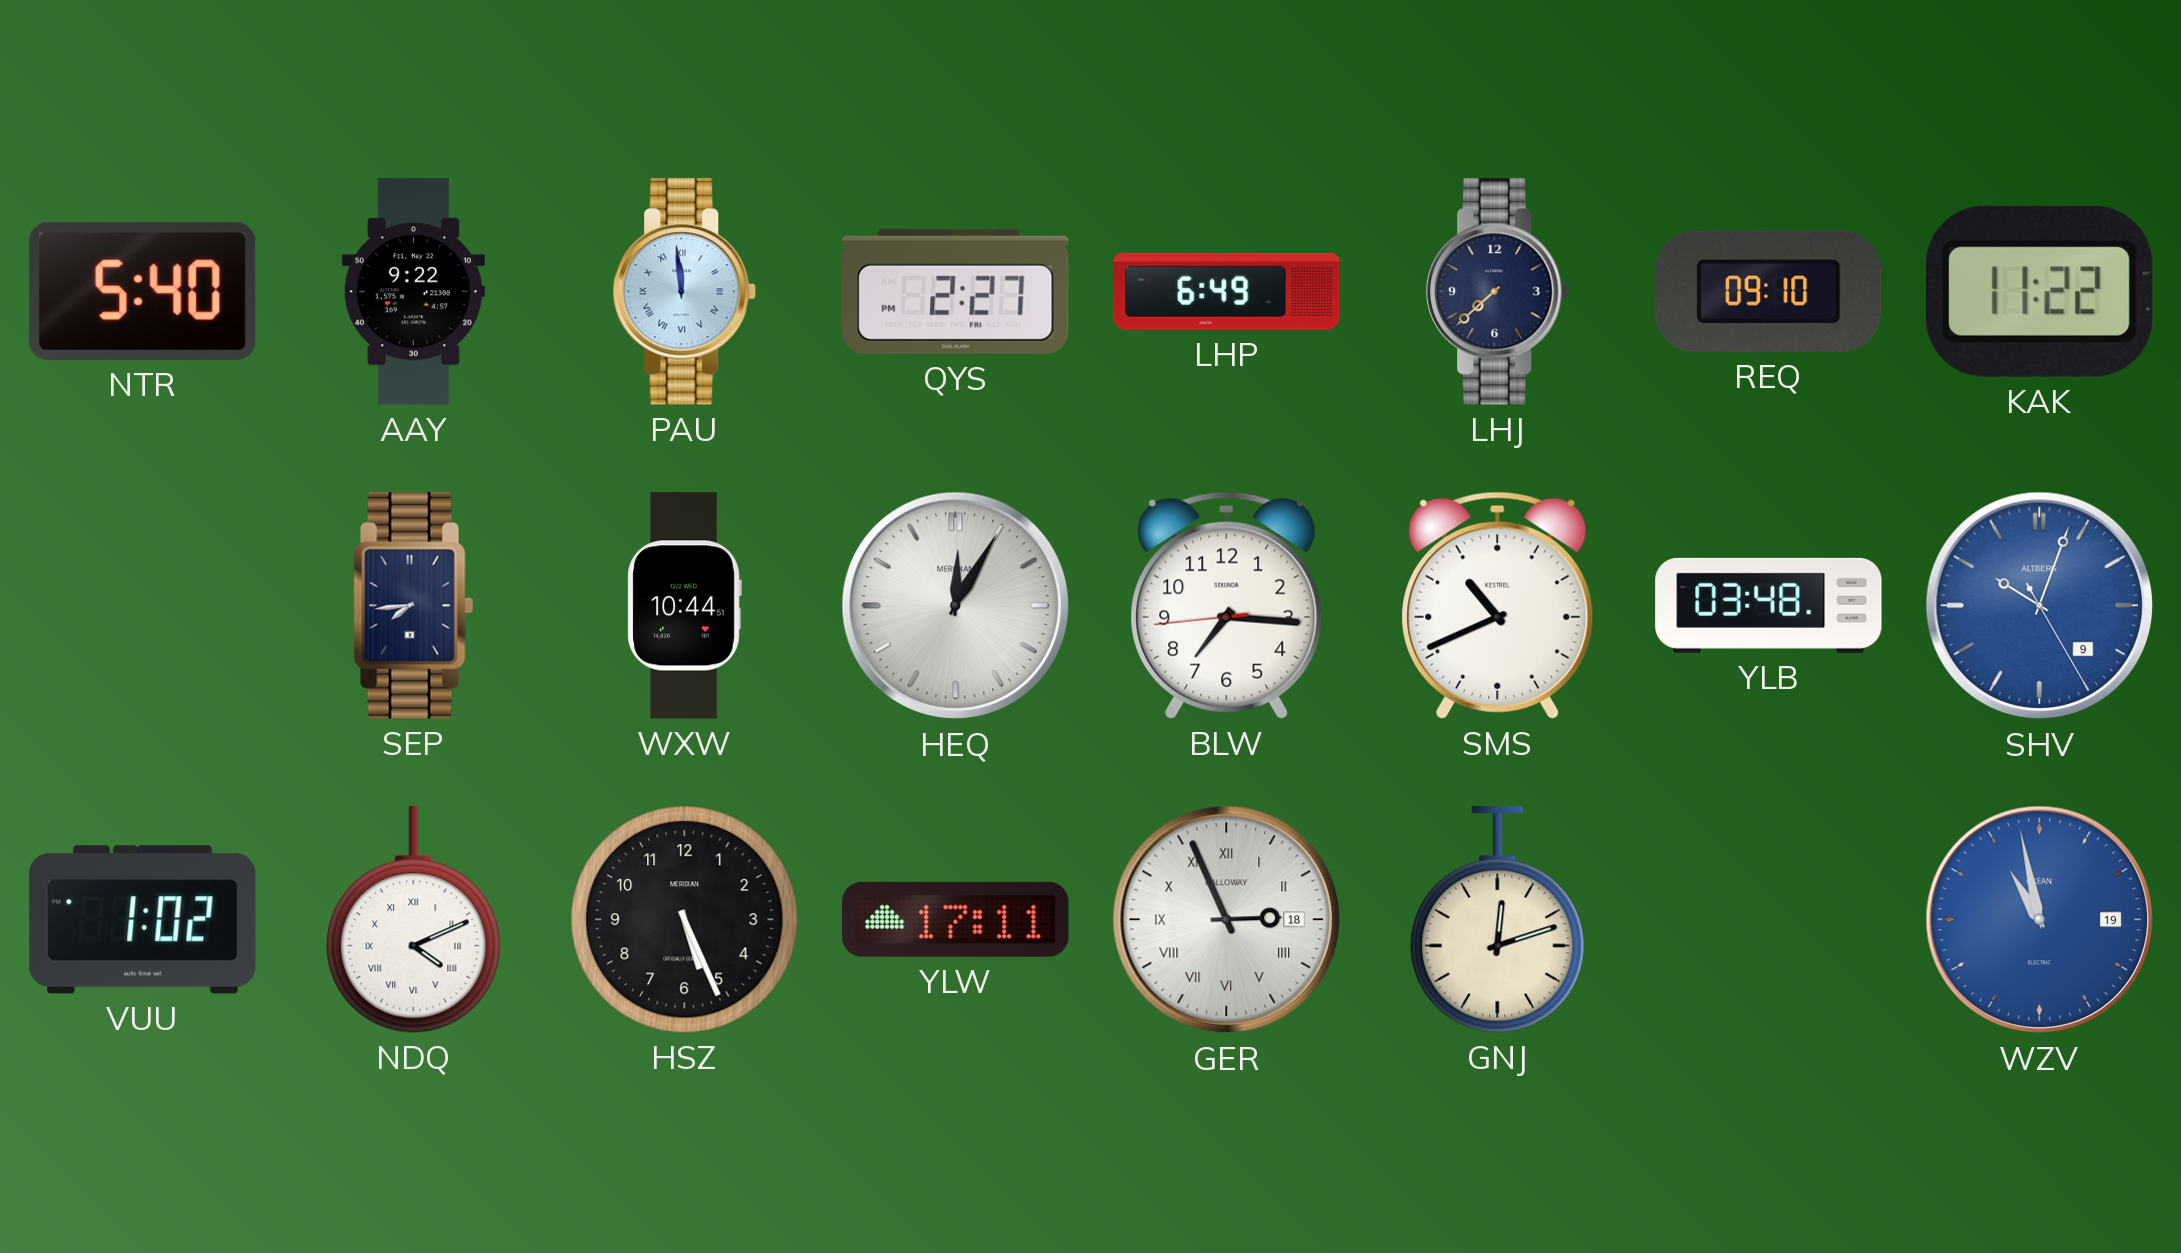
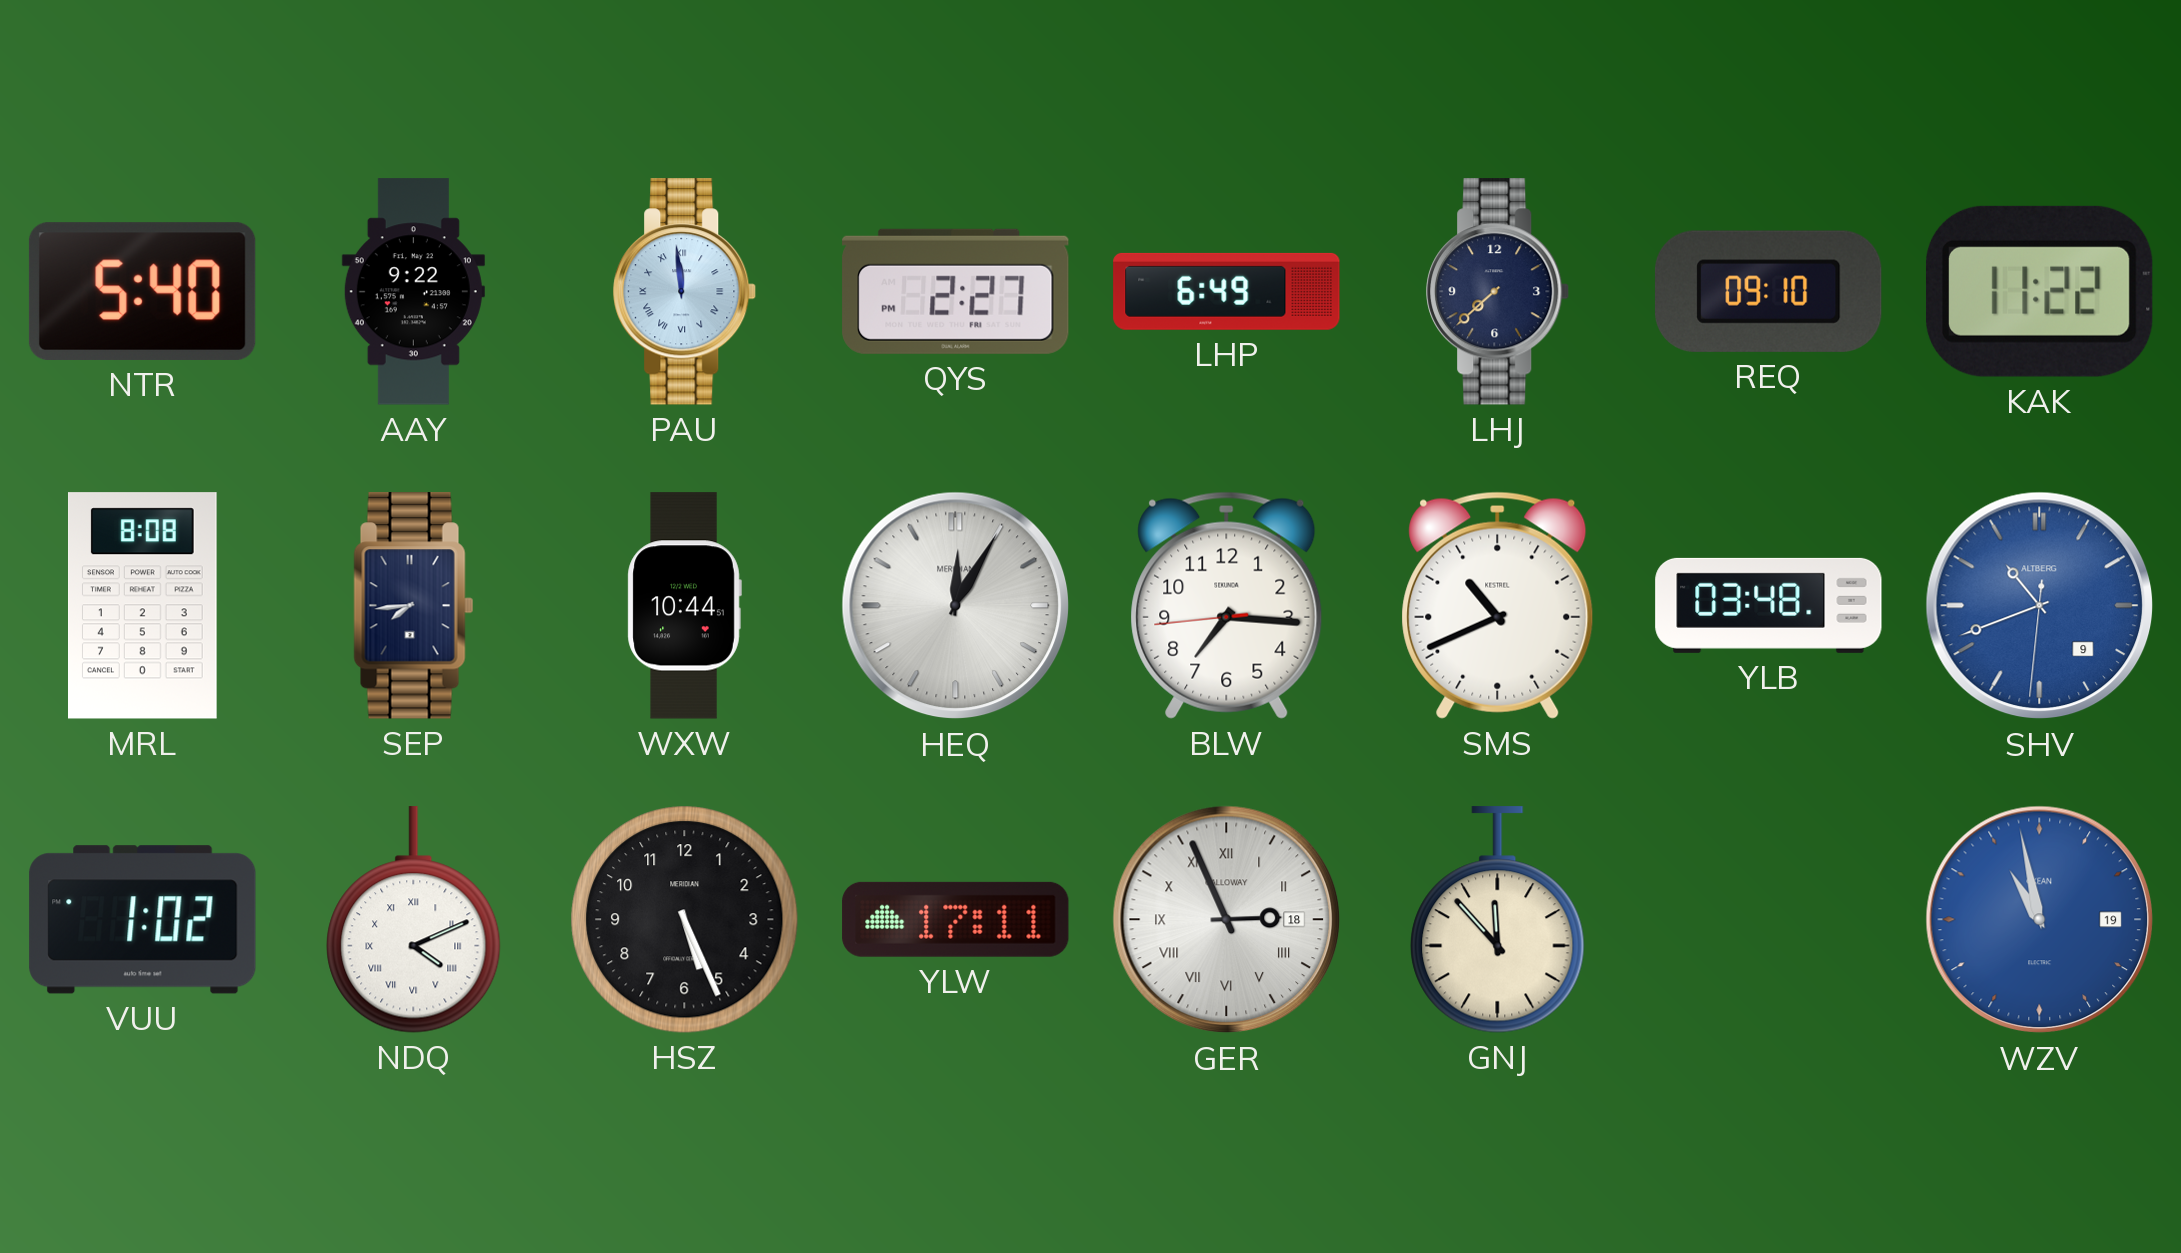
MRL: none -> 8:08
SHV: 10:03 -> 10:41
GNJ: 12:12 -> 11:53
